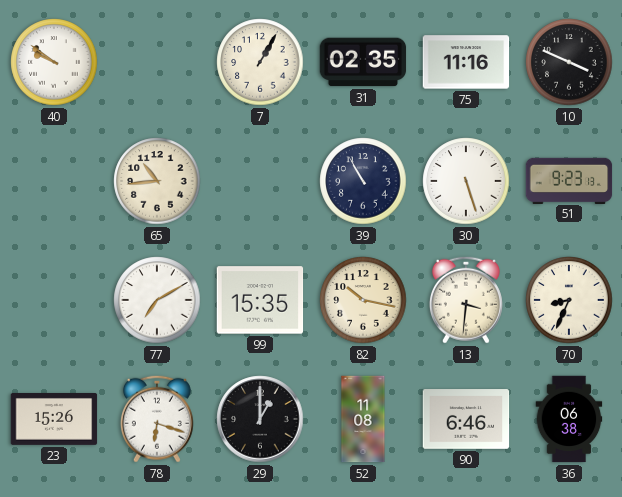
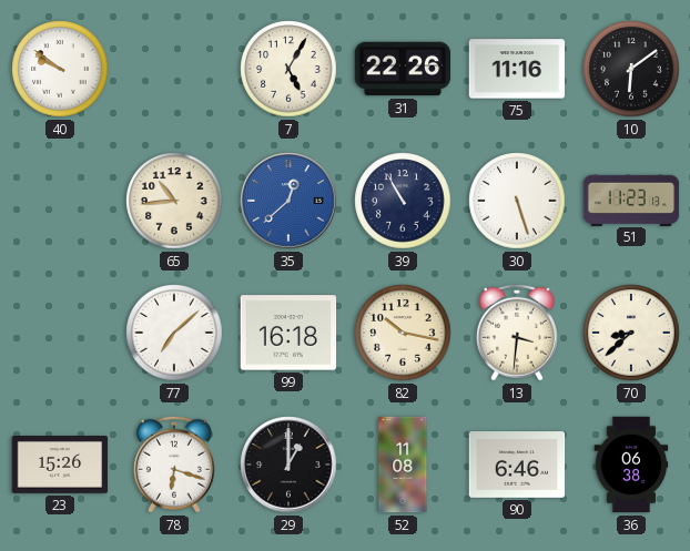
7: 1:05 -> 5:05
31: 02:35 -> 22:26
10: 3:49 -> 6:09
35: none -> 12:38
51: 9:23 -> 11:23
77: 7:10 -> 7:08
99: 15:35 -> 16:18
70: 8:34 -> 8:38
